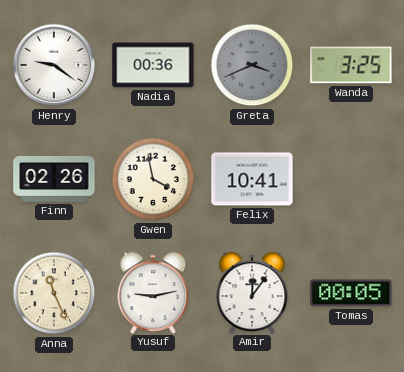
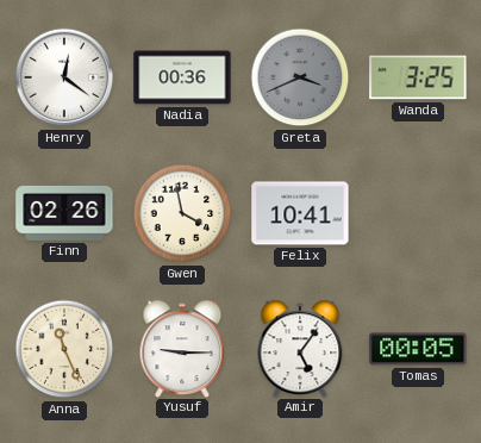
Henry: 9:21 -> 12:21
Yusuf: 9:13 -> 9:15
Amir: 12:06 -> 5:06
